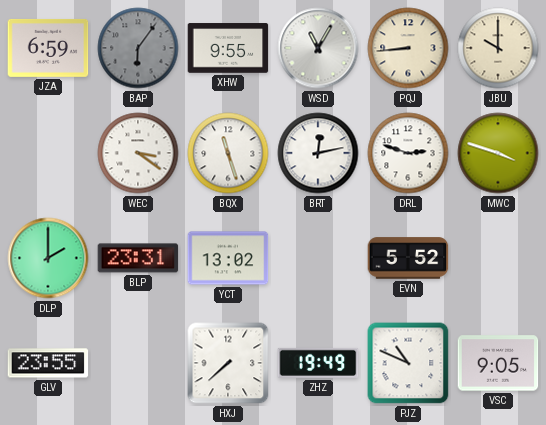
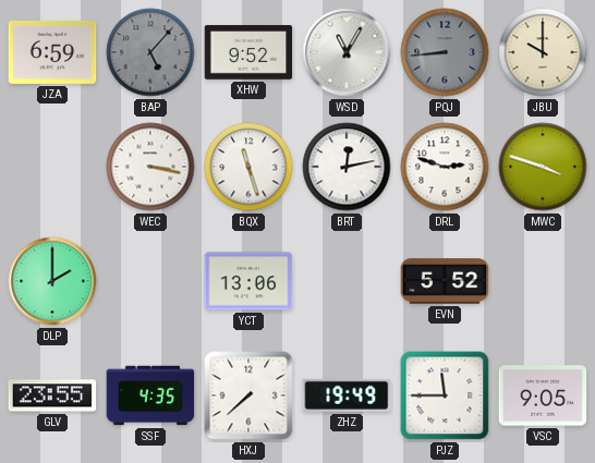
BAP: 6:06 -> 5:07
XHW: 9:55 -> 9:52
PQJ dial: cream -> grey
WEC: 3:21 -> 3:17
BLP: 23:31 -> none
YCT: 13:02 -> 13:06
SSF: none -> 4:35
PJZ: 10:49 -> 11:45
